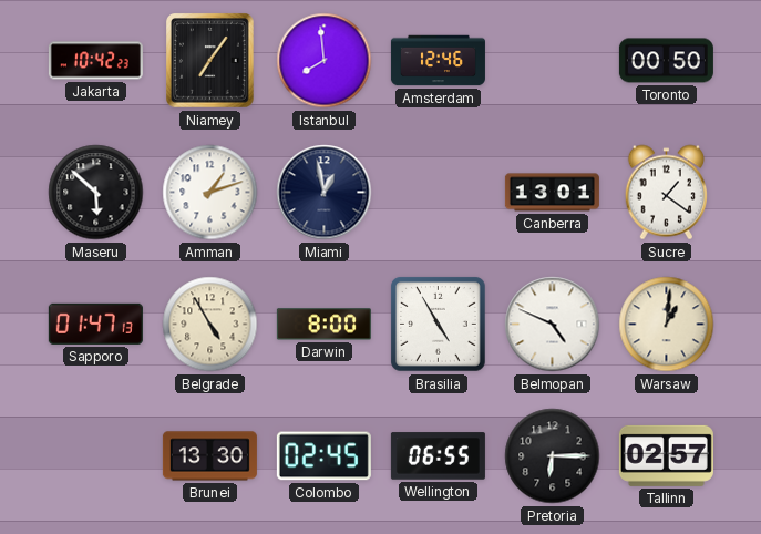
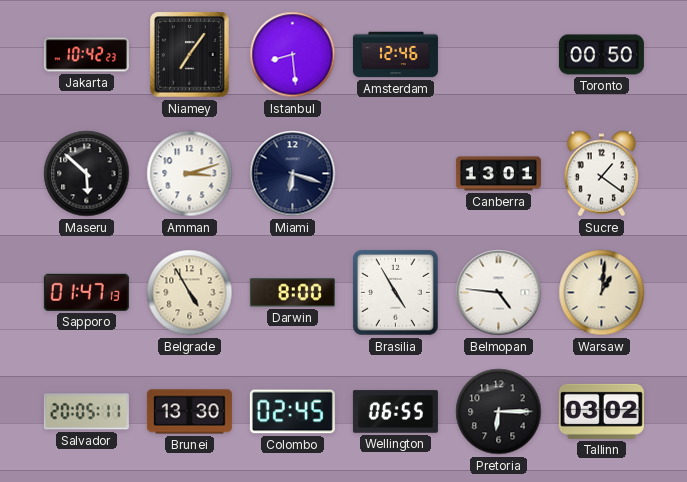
Istanbul: 7:59 -> 8:29
Amman: 1:12 -> 3:12
Miami: 12:58 -> 6:18
Belmopan: 4:49 -> 4:46
Salvador: none -> 20:05
Tallinn: 02:57 -> 03:02
